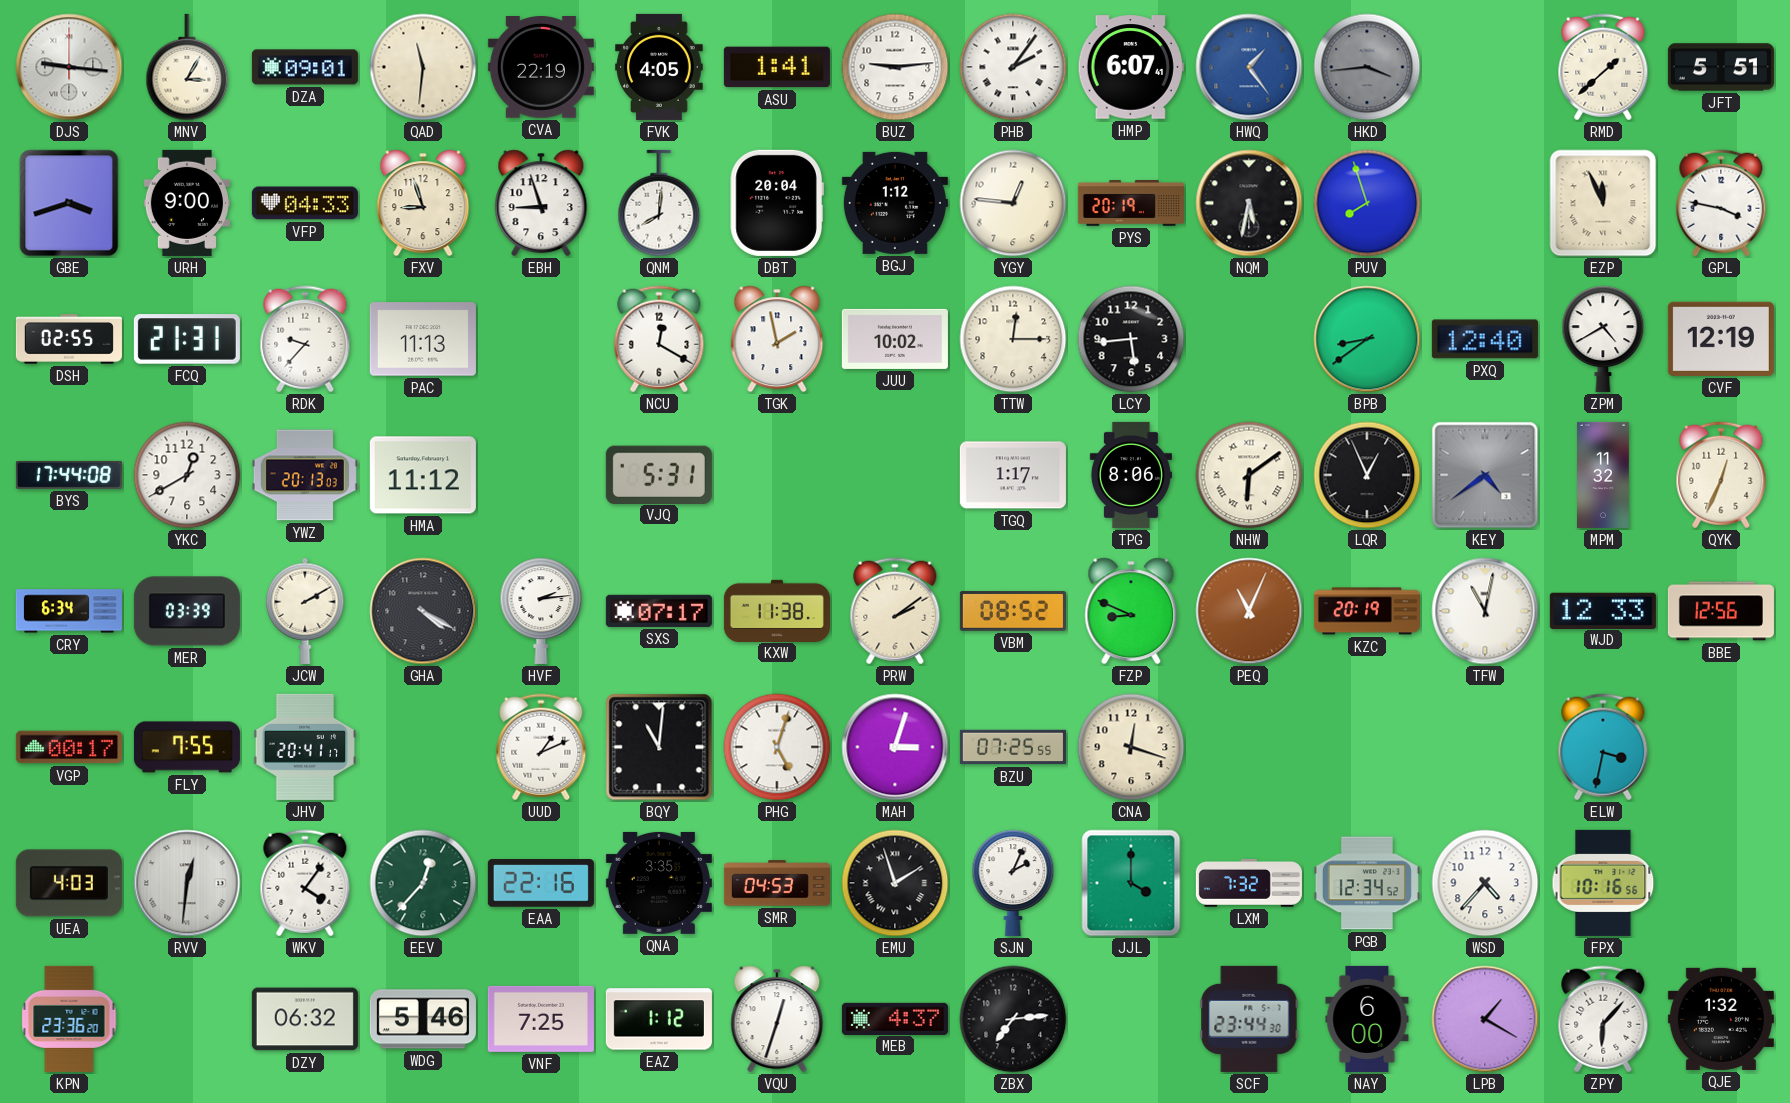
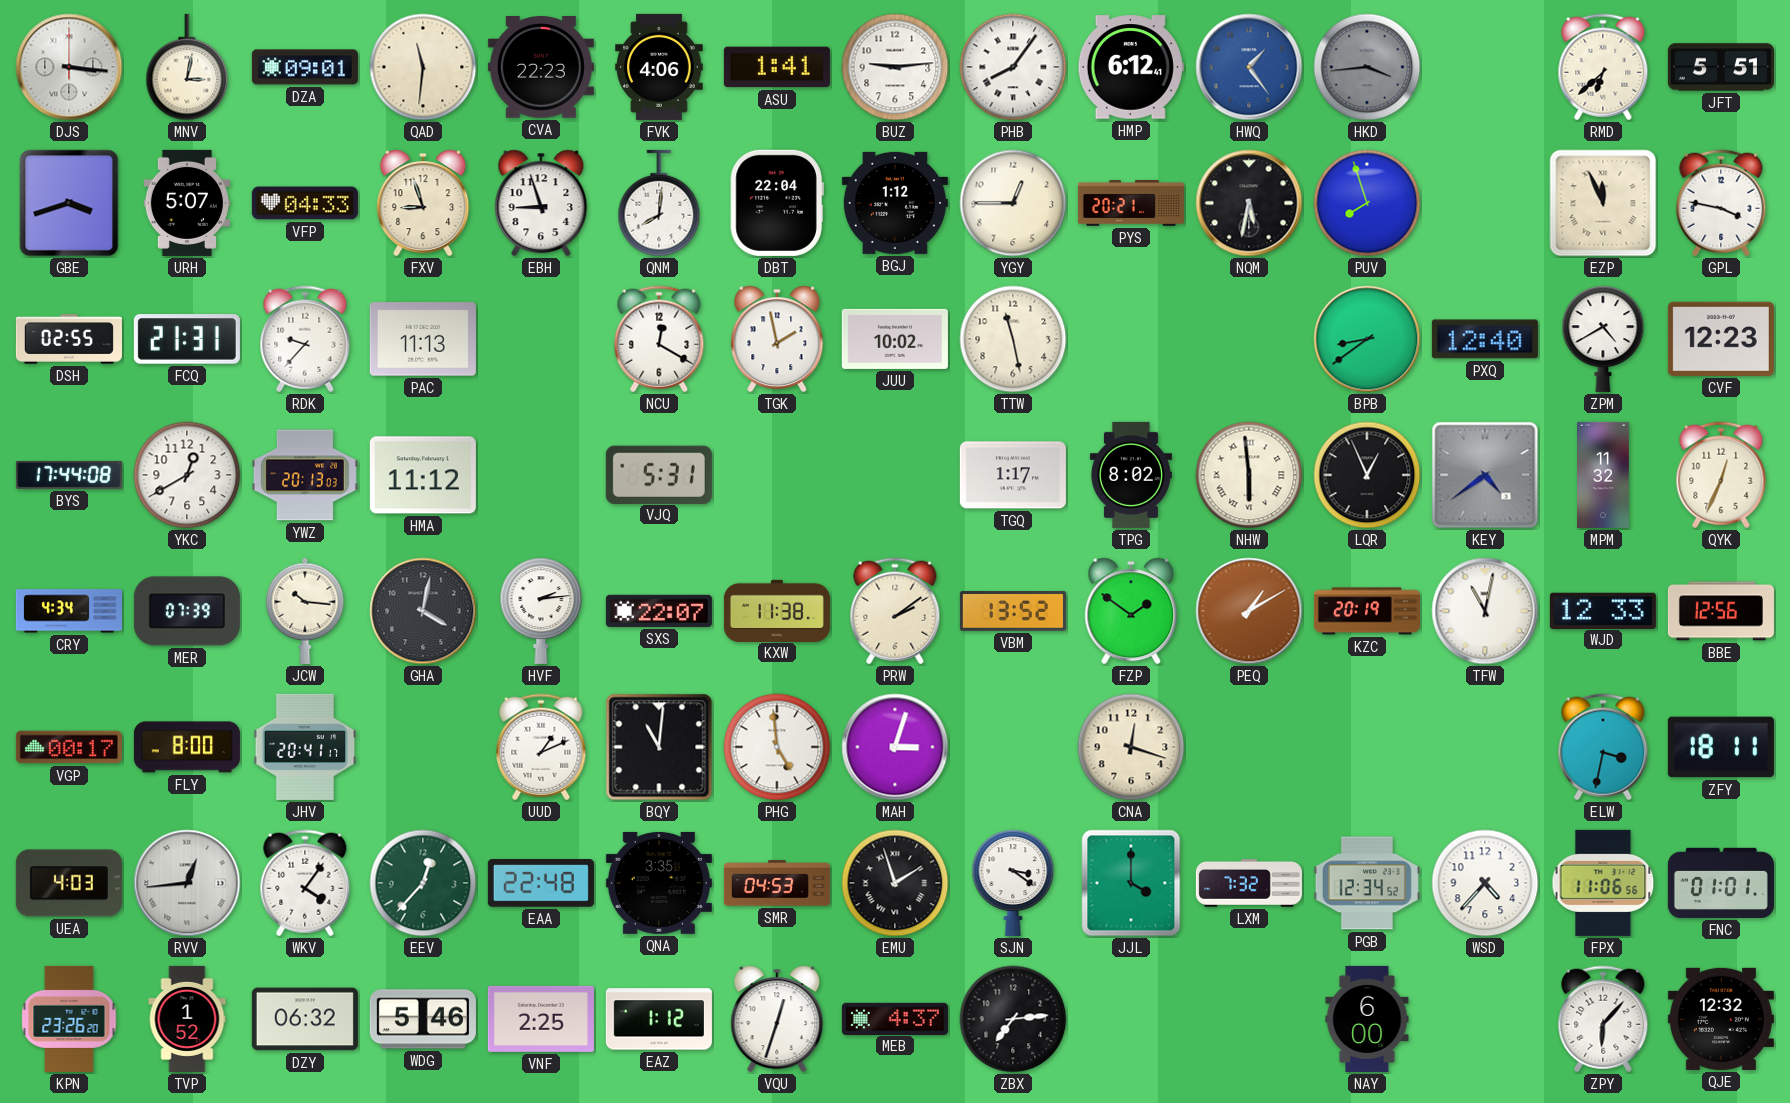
DJS: 9:16 -> 3:16
MNV: 3:05 -> 3:02
CVA: 22:19 -> 22:23
FVK: 4:05 -> 4:06
PHB: 2:06 -> 8:06
HMP: 6:07 -> 6:12
RMD: 1:38 -> 6:38
URH: 9:00 -> 5:07
DBT: 20:04 -> 22:04
YGY: 12:46 -> 12:45
PYS: 20:19 -> 20:21
TTW: 12:15 -> 11:28
LCY: 5:44 -> none
CVF: 12:19 -> 12:23
TPG: 8:06 -> 8:02
NHW: 6:09 -> 5:59
CRY: 6:34 -> 4:34
MER: 03:39 -> 07:39
JCW: 2:10 -> 10:16
GHA: 4:20 -> 4:02
SXS: 07:17 -> 22:07
VBM: 08:52 -> 13:52
FZP: 8:49 -> 1:51
PEQ: 11:04 -> 1:10
FLY: 7:55 -> 8:00
PHG: 5:03 -> 4:59
BZU: 07:25 -> none
ZFY: none -> 18:11
RVV: 12:31 -> 12:44
EAA: 22:16 -> 22:48
SJN: 2:04 -> 3:21
FPX: 10:16 -> 11:06
FNC: none -> 01:01
KPN: 23:36 -> 23:26
TVP: none -> 1:52
VNF: 7:25 -> 2:25
SCF: 23:44 -> none
LPB: 1:20 -> none
QJE: 1:32 -> 12:32
